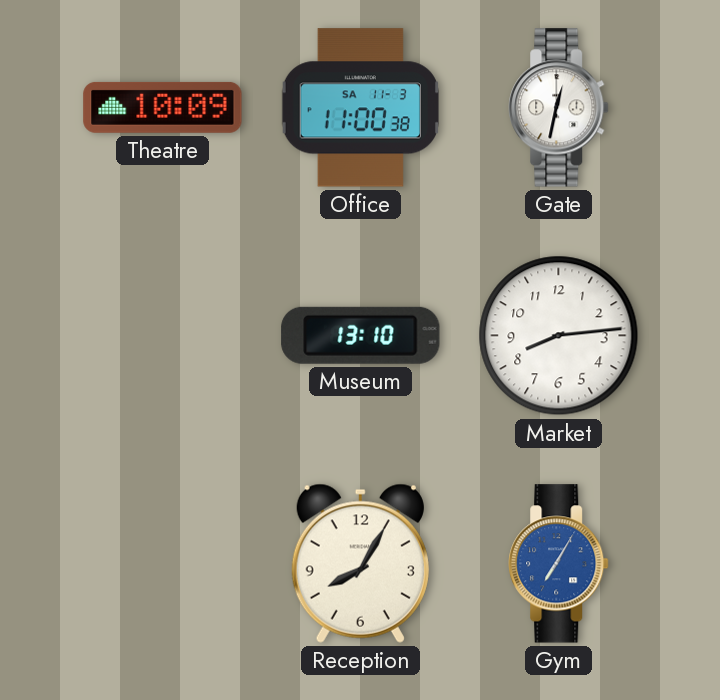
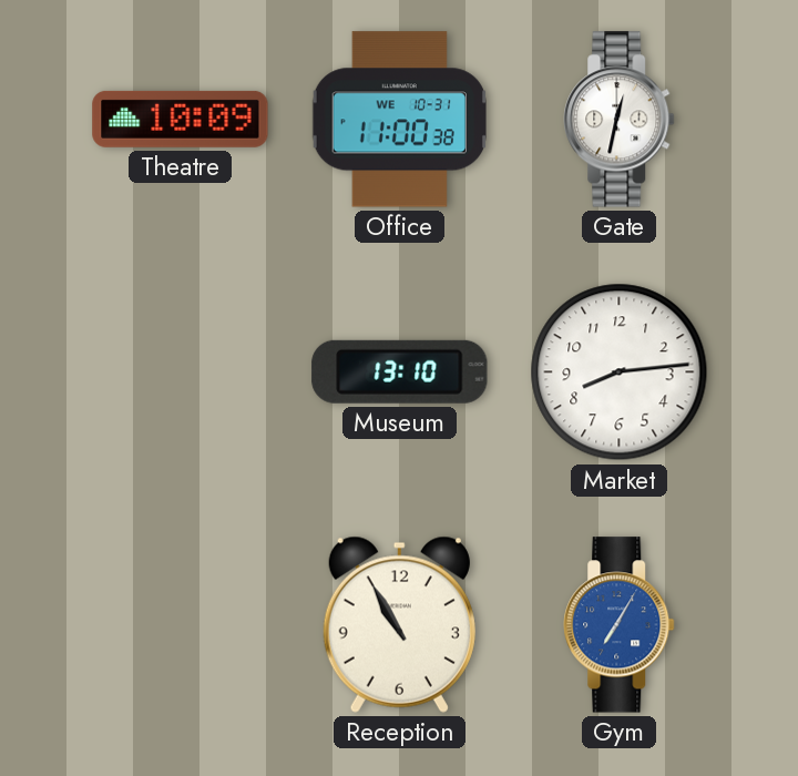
Office date: SA 11-3 -> WE 10-31
Reception: 8:05 -> 10:55
